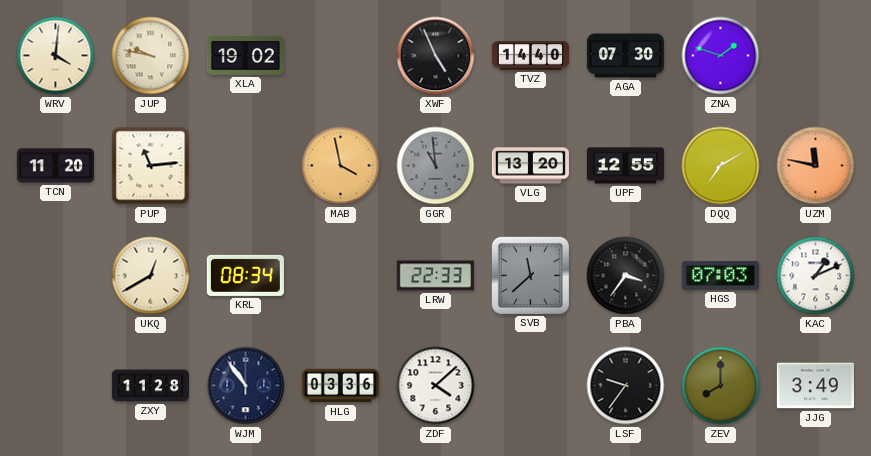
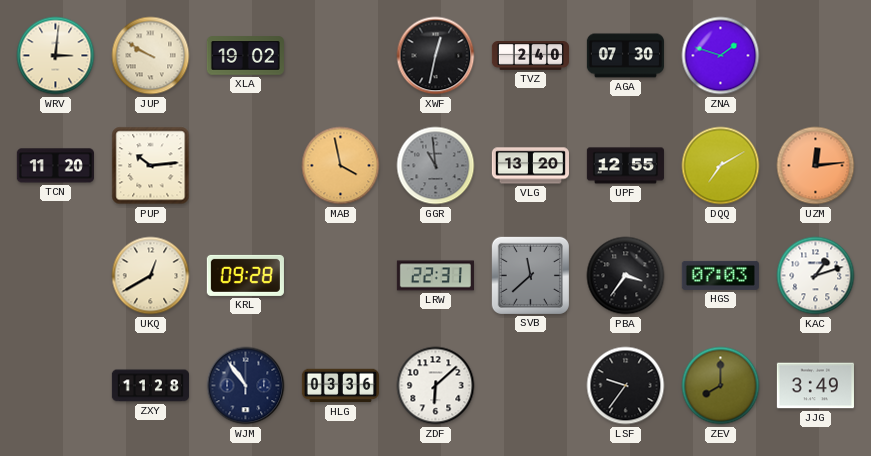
WRV: 4:01 -> 3:01
JUP: 9:47 -> 9:50
XWF: 4:56 -> 12:32
TVZ: 14:40 -> 2:40
PUP: 11:14 -> 10:14
UZM: 11:47 -> 12:14
KRL: 08:34 -> 09:28
LRW: 22:33 -> 22:31
KAC: 1:11 -> 1:12
ZDF: 4:08 -> 6:08
